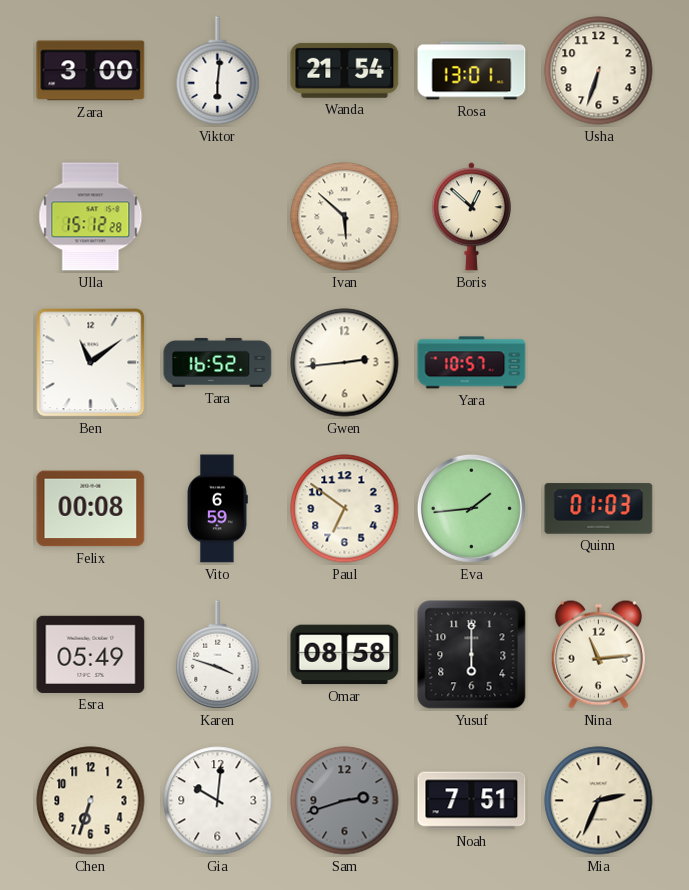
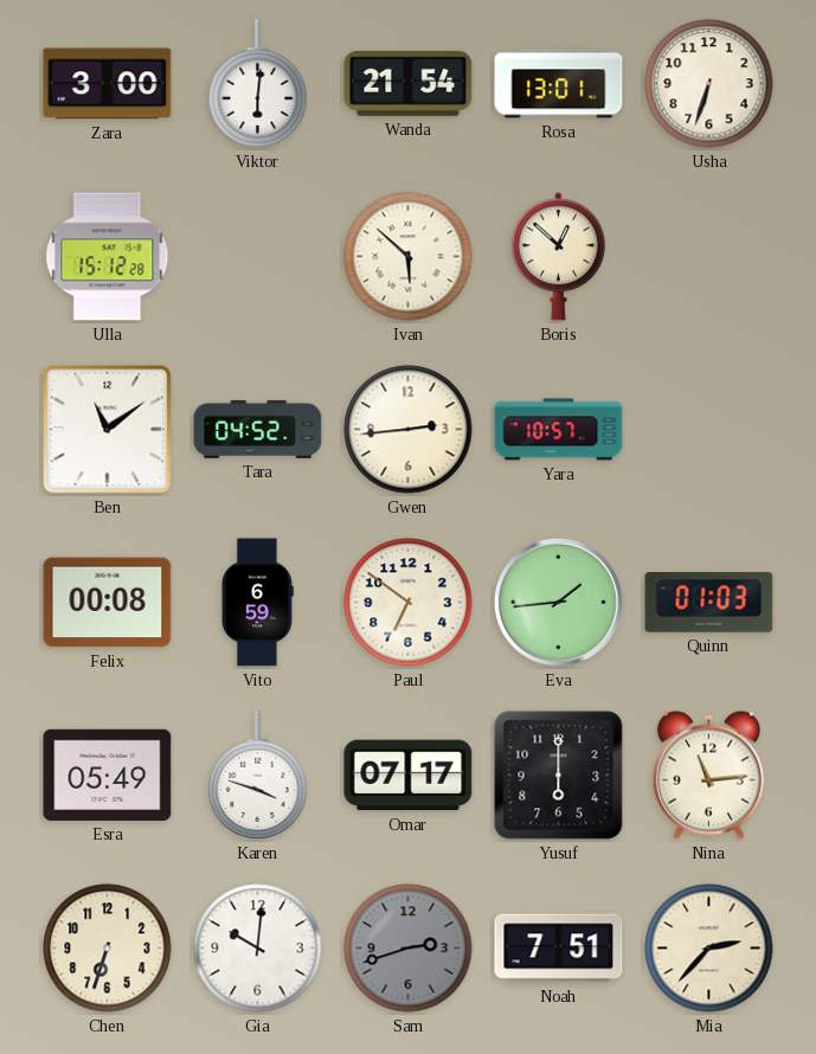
Tara: 16:52 -> 04:52
Omar: 08:58 -> 07:17
Mia: 2:34 -> 2:37
